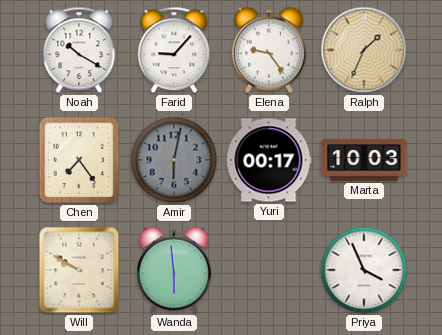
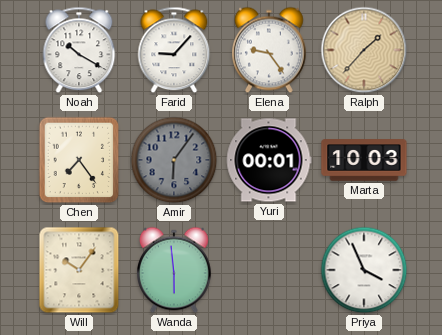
Ralph: 1:34 -> 1:37
Amir: 6:02 -> 6:06
Yuri: 00:17 -> 00:01
Will: 9:50 -> 10:06
